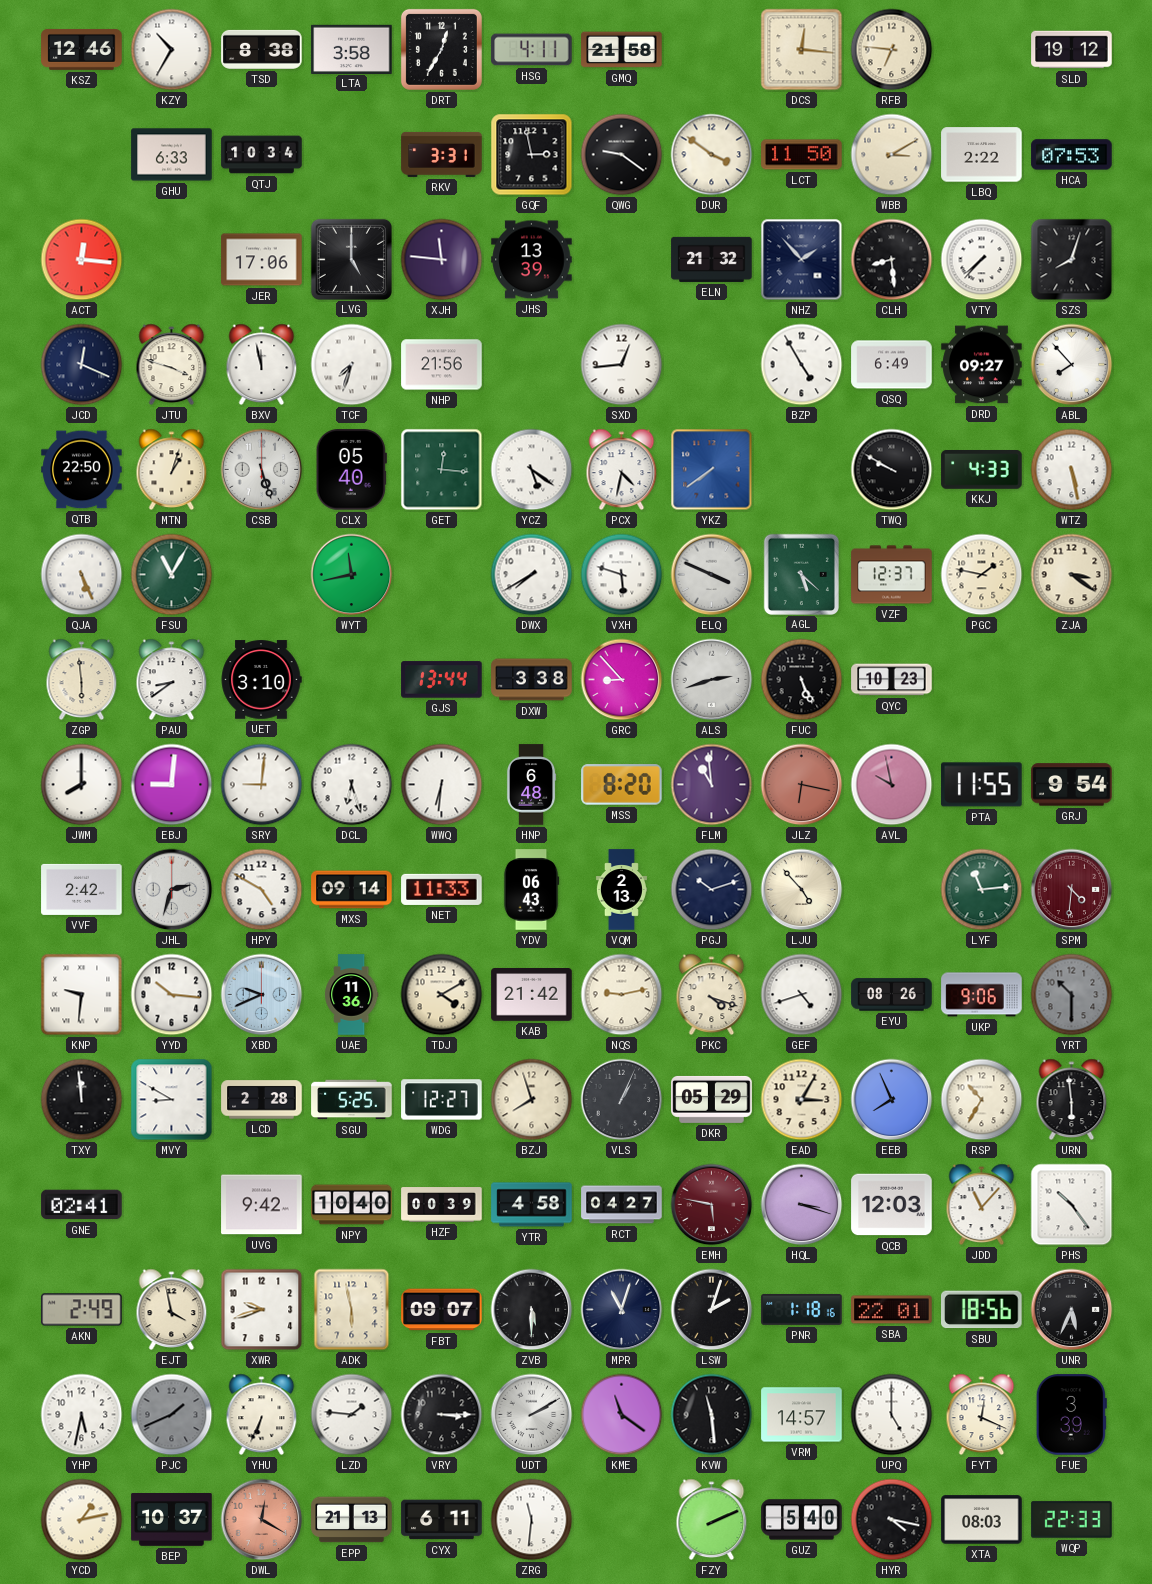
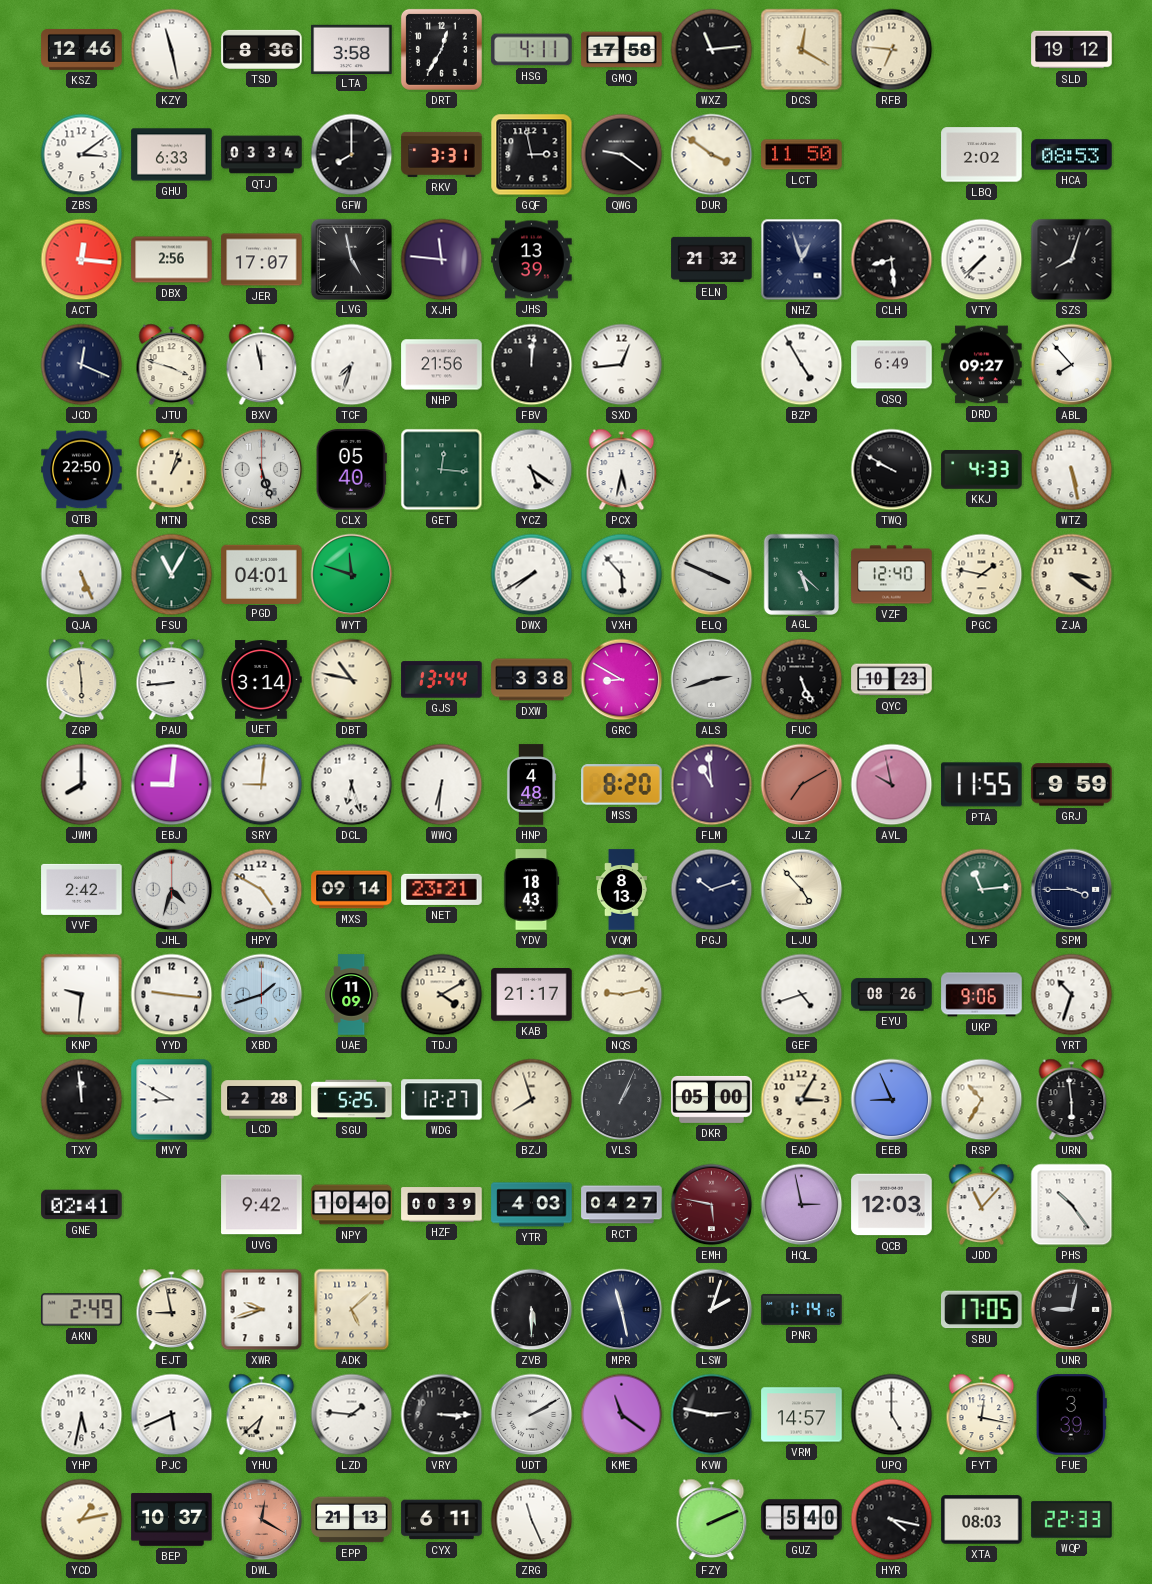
KZY: 10:35 -> 11:28
TSD: 8:38 -> 8:36
GMQ: 21:58 -> 17:58
WXZ: none -> 11:14
DCS: 12:16 -> 12:20
ZBS: none -> 3:09
QTJ: 10:34 -> 03:34
GFW: none -> 8:00
WBB: 3:10 -> none
LBQ: 2:22 -> 2:02
HCA: 07:53 -> 08:53
DBX: none -> 2:56
JER: 17:06 -> 17:07
LVG: 5:00 -> 4:58
NHZ: 1:53 -> 12:57
FBV: none -> 12:01
PCX: 4:32 -> 5:32
YKZ: 7:39 -> none
PGD: none -> 04:01
WYT: 11:43 -> 11:48
VXH: 5:48 -> 5:53
VZF: 12:37 -> 12:40
PAU: 8:39 -> 8:44
UET: 3:10 -> 3:14
DBT: none -> 10:47
GRC: 8:53 -> 8:50
HNP: 6:48 -> 4:48
JLZ: 6:17 -> 7:10
GRJ: 9:54 -> 9:59
JHL: 2:33 -> 4:33
NET: 11:33 -> 23:21
YDV: 06:43 -> 18:43
VQM: 2:13 -> 8:13
SPM: 4:31 -> 3:45
SPM dial: burgundy -> navy
YYD: 10:16 -> 9:16
XBD: 9:41 -> 1:42
UAE: 11:36 -> 11:09
KAB: 21:42 -> 21:17
PKC: 4:18 -> none
YRT: 10:30 -> 10:33
YRT dial: grey -> white
DKR: 05:29 -> 05:00
EEB: 7:56 -> 8:56
YTR: 4:58 -> 4:03
HQL: 3:18 -> 2:58
EJT: 3:58 -> 8:58
ADK: 5:58 -> 5:08
FBT: 09:07 -> none
MPR: 11:03 -> 11:28
PNR: 1:18 -> 1:14
SBA: 22:01 -> none
SBU: 18:56 -> 17:05
UNR: 5:34 -> 9:02
PJC: 1:41 -> 5:41
PJC dial: grey -> white
YHU: 6:34 -> 6:38
KVW: 11:29 -> 2:47
FYT: 12:19 -> 12:17
ZRG: 11:31 -> 11:26
